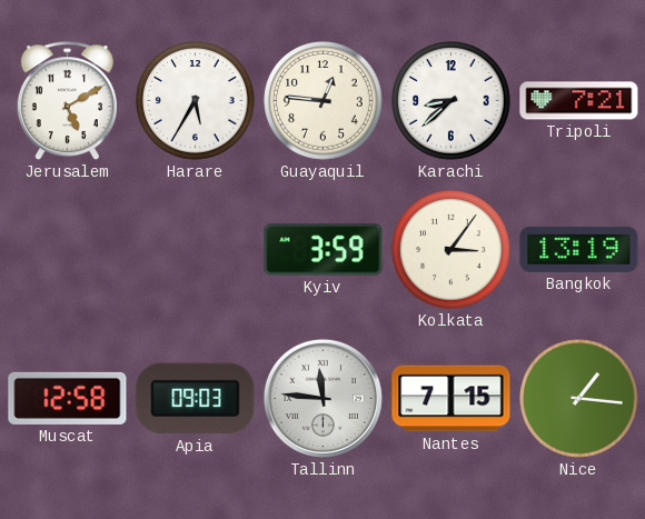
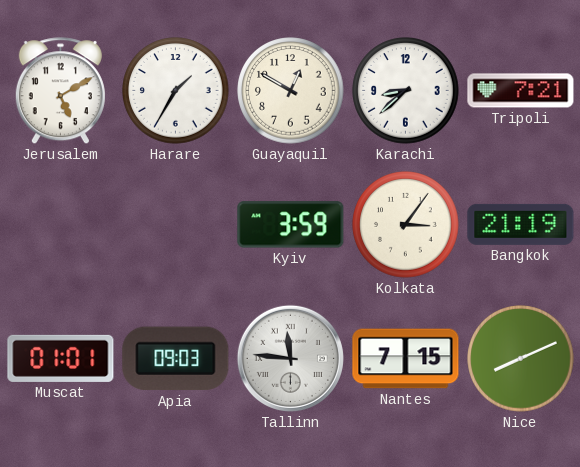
Harare: 5:35 -> 1:35
Guayaquil: 12:46 -> 12:50
Bangkok: 13:19 -> 21:19
Muscat: 12:58 -> 01:01
Nice: 1:16 -> 8:11
